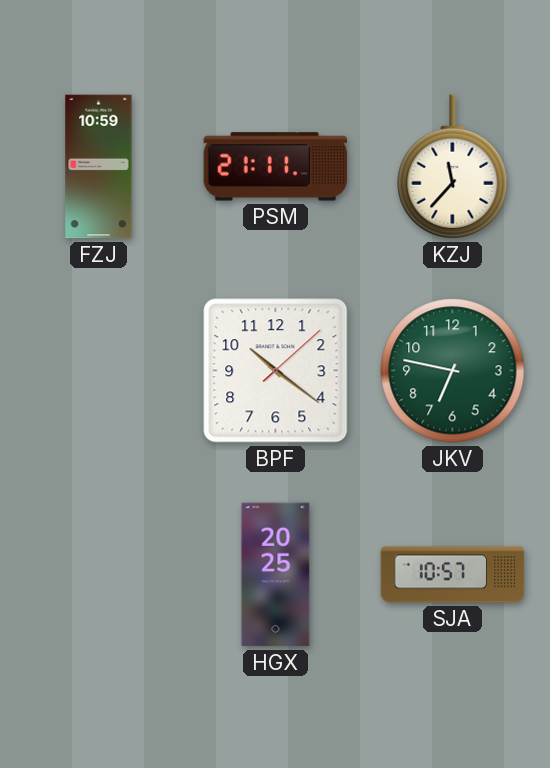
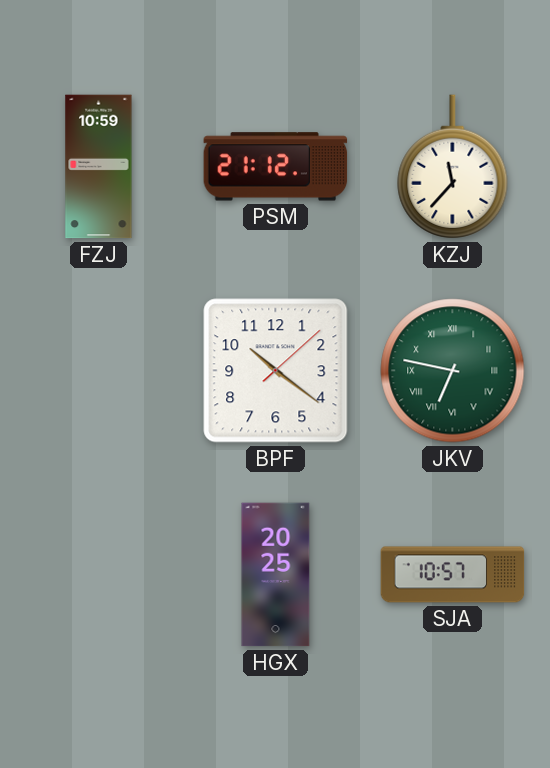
PSM: 21:11 -> 21:12
JKV numerals: Arabic -> Roman
